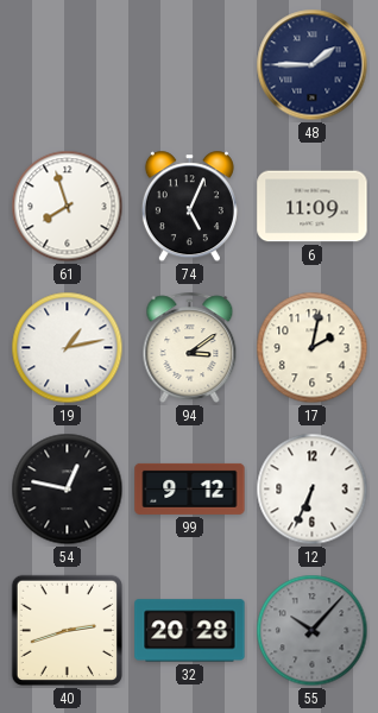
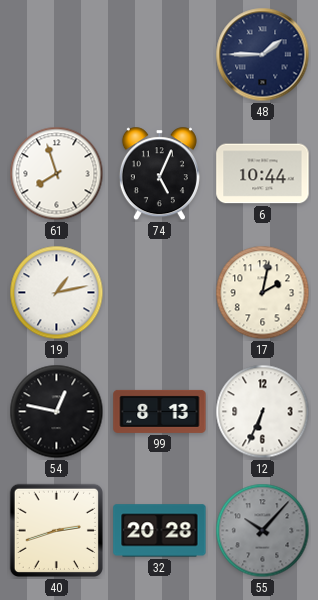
6: 11:09 -> 10:44
94: 3:09 -> none
99: 9:12 -> 8:13
